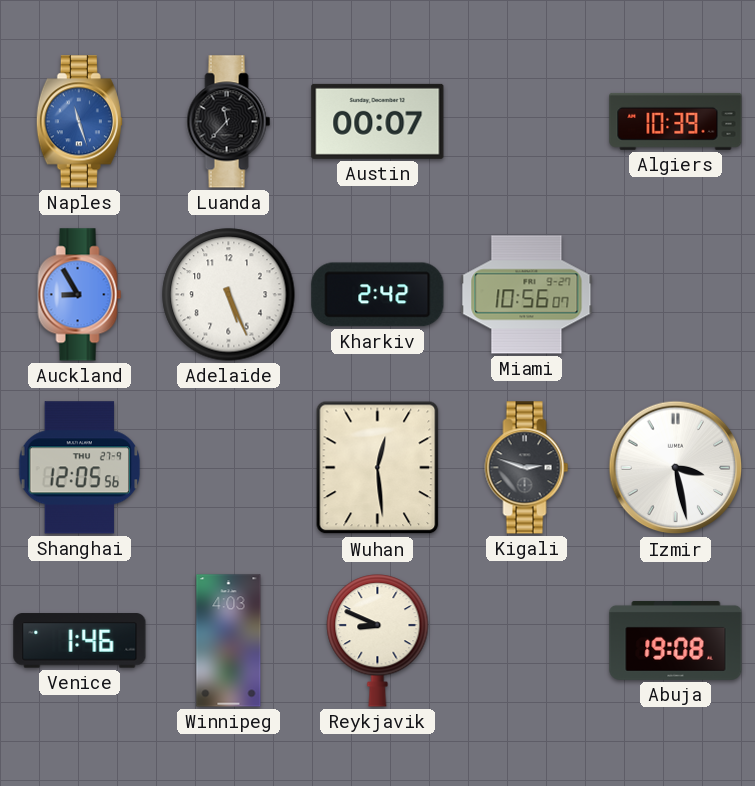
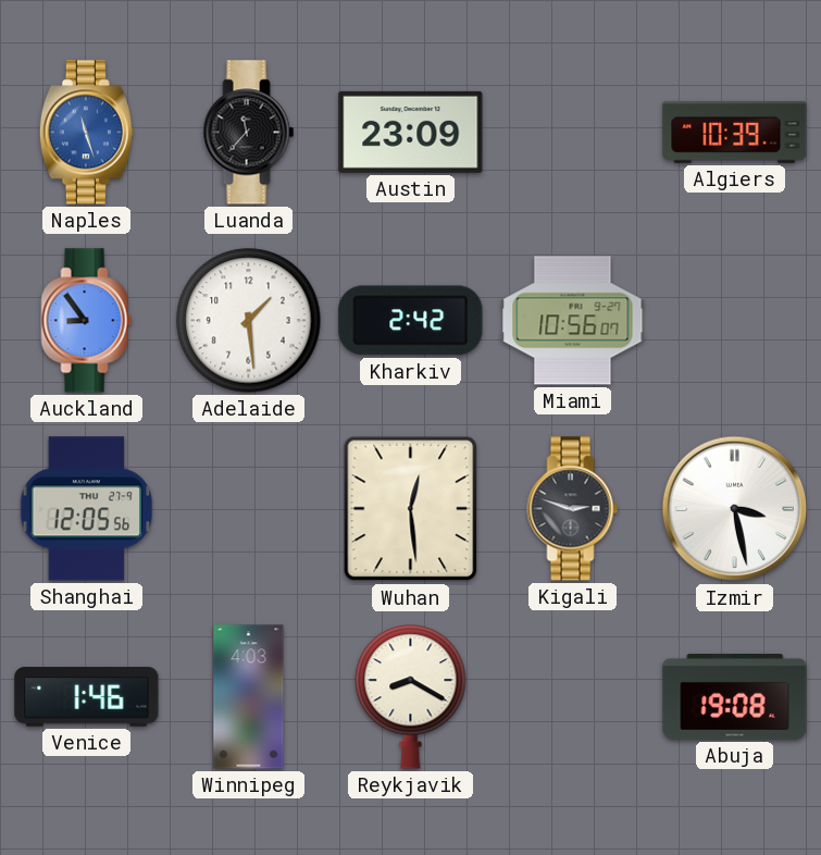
Austin: 00:07 -> 23:09
Auckland: 8:55 -> 8:54
Adelaide: 5:26 -> 1:29
Reykjavik: 8:49 -> 8:20
